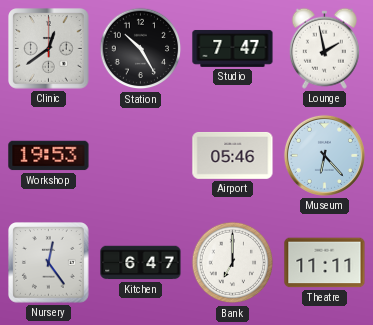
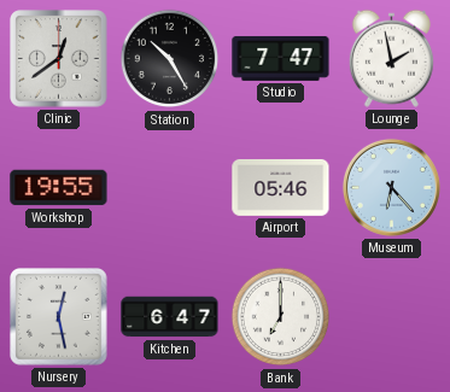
Workshop: 19:53 -> 19:55
Nursery: 12:24 -> 12:28
Theatre: 11:11 -> none
